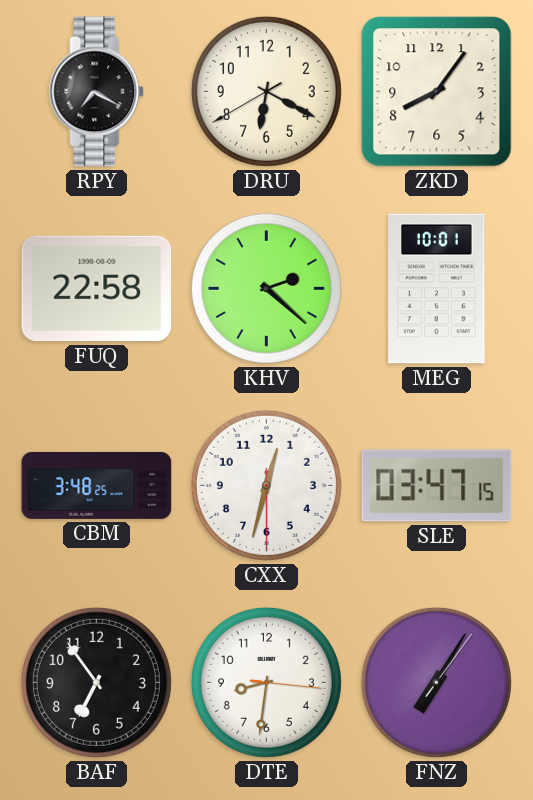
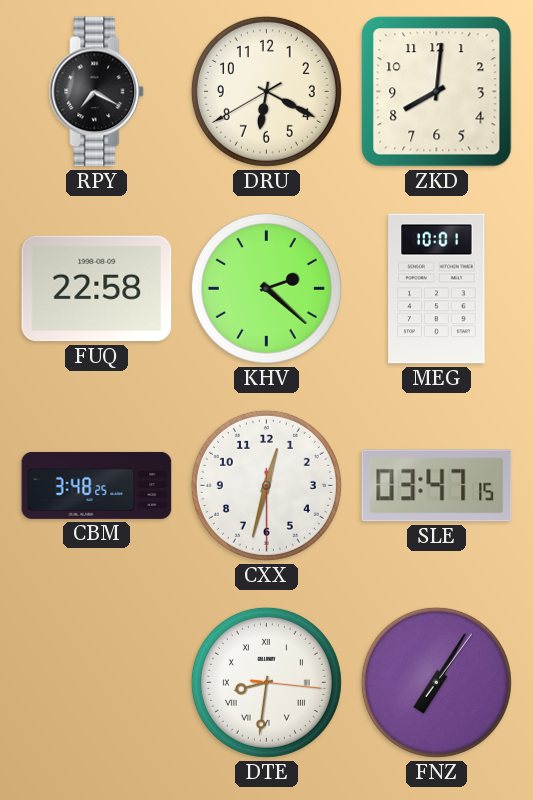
ZKD: 8:06 -> 8:01
BAF: 6:54 -> none
DTE numerals: Arabic -> Roman
